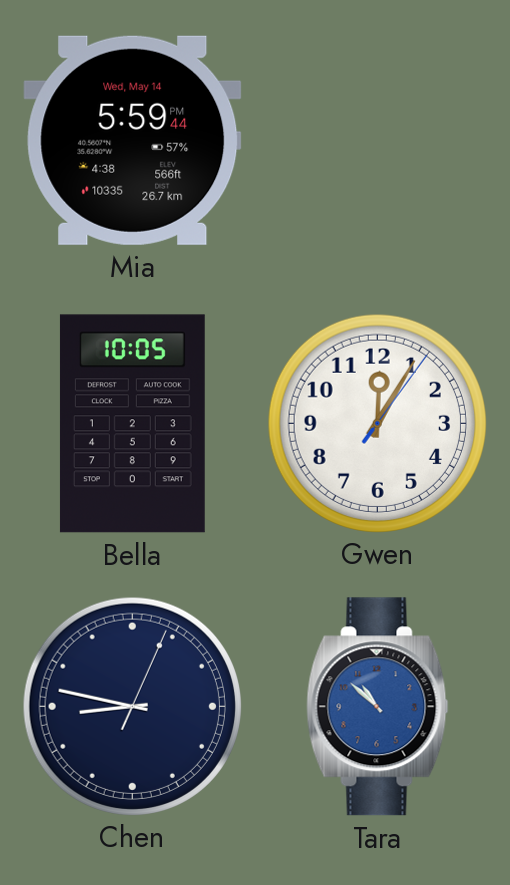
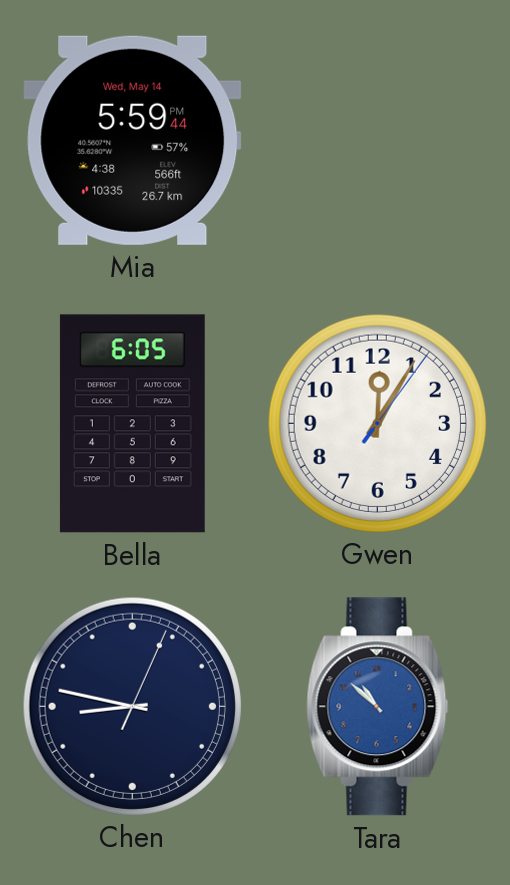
Bella: 10:05 -> 6:05
